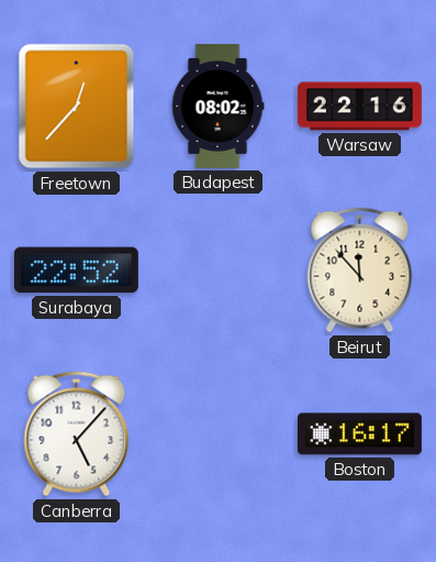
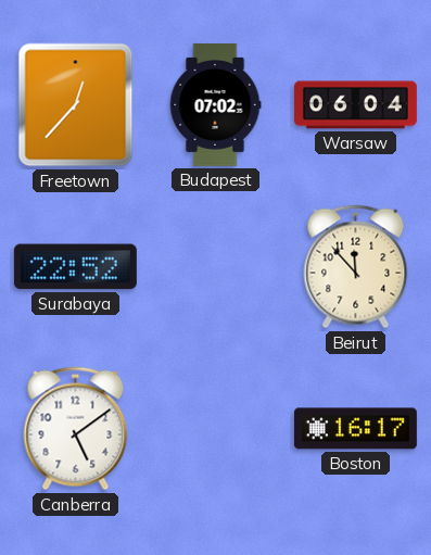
Budapest: 08:02 -> 07:02
Warsaw: 22:16 -> 06:04
Canberra: 5:07 -> 5:09
